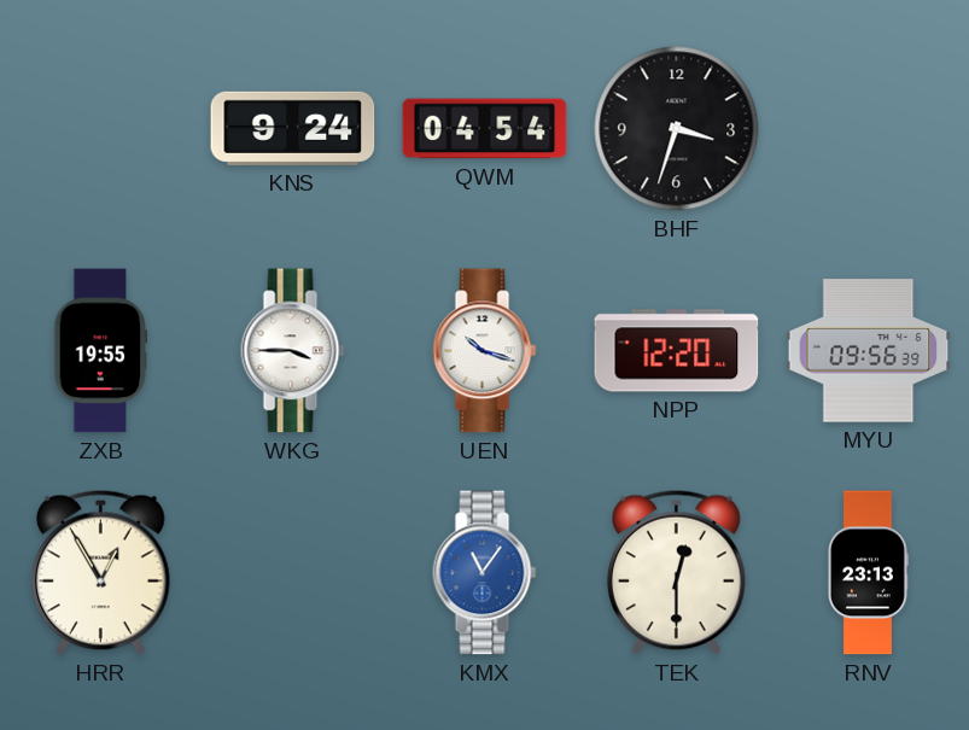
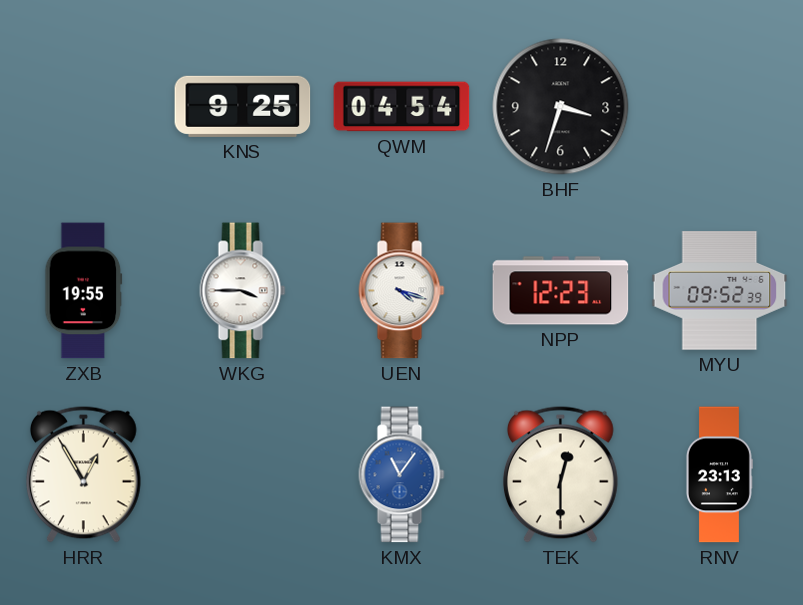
KNS: 9:24 -> 9:25
UEN: 10:18 -> 4:18
NPP: 12:20 -> 12:23
MYU: 09:56 -> 09:52
